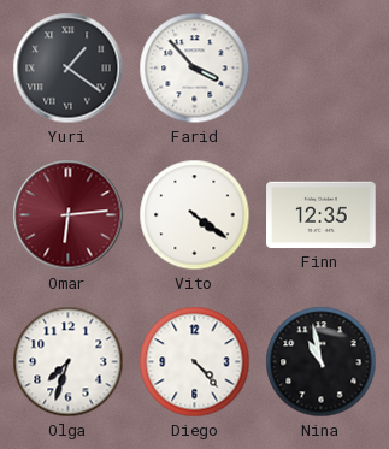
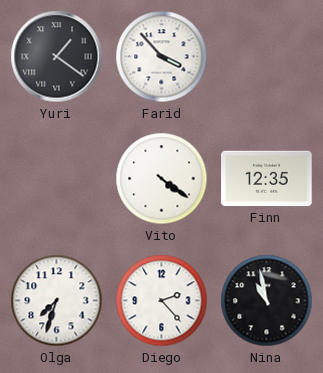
Omar: 6:14 -> none
Diego: 4:23 -> 2:23
